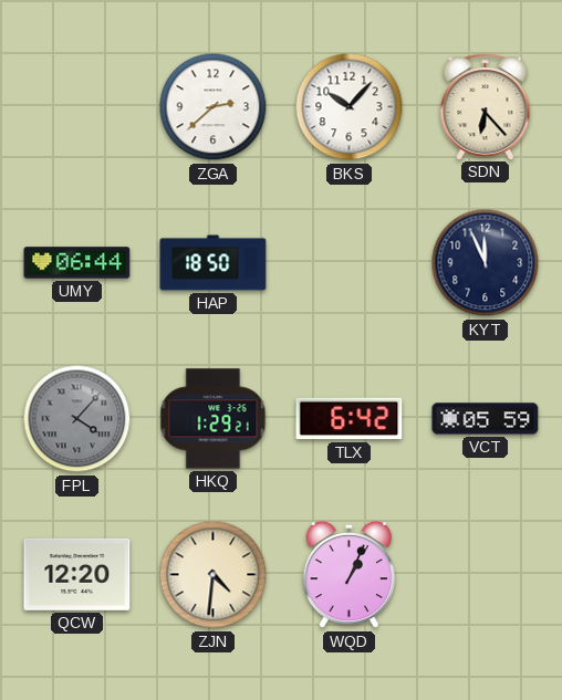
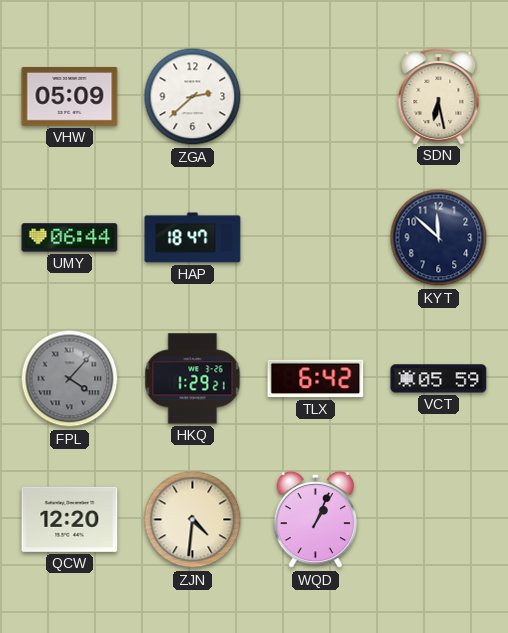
VHW: none -> 05:09
BKS: 10:07 -> none
SDN: 6:23 -> 6:28
HAP: 18:50 -> 18:47
KYT: 11:56 -> 11:52
